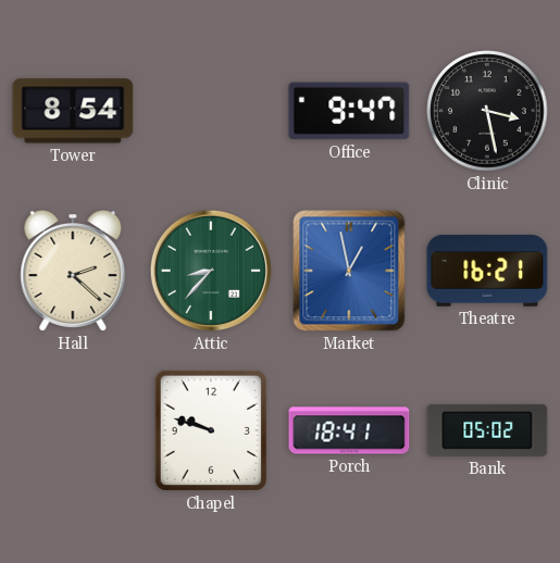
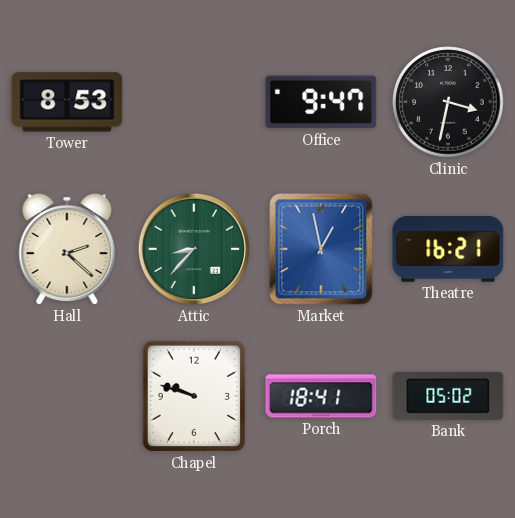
Tower: 8:54 -> 8:53
Clinic: 3:28 -> 3:32
